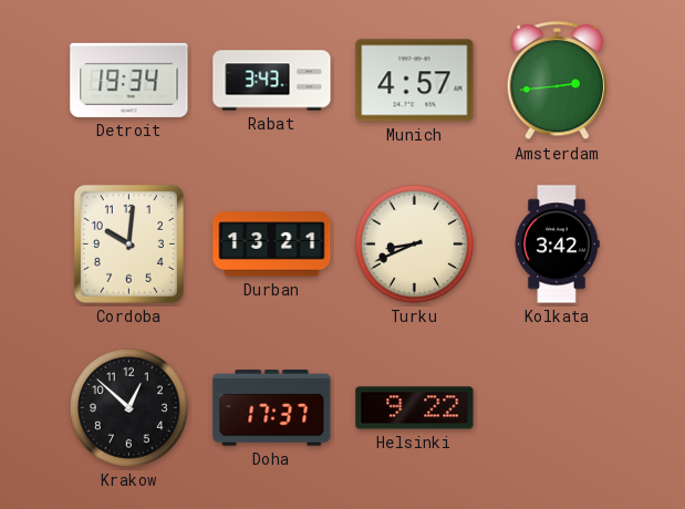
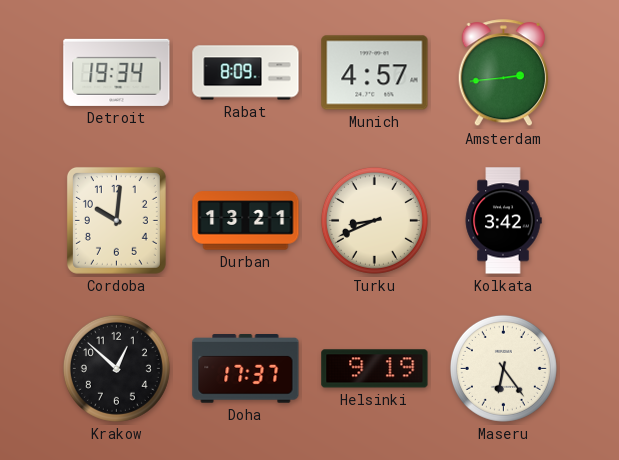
Rabat: 3:43 -> 8:09
Helsinki: 9:22 -> 9:19
Maseru: none -> 6:24
